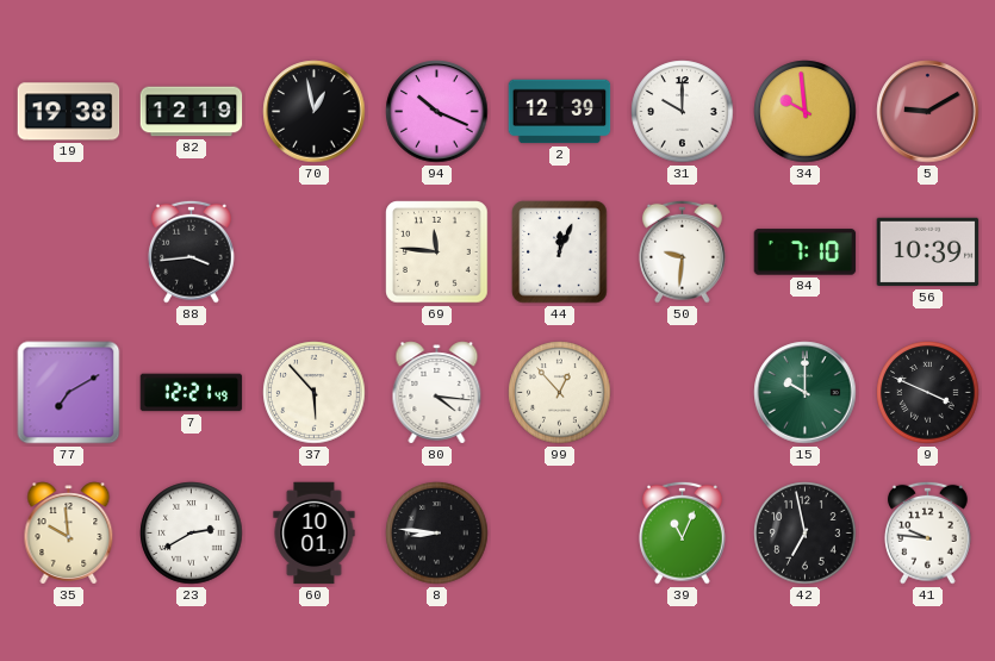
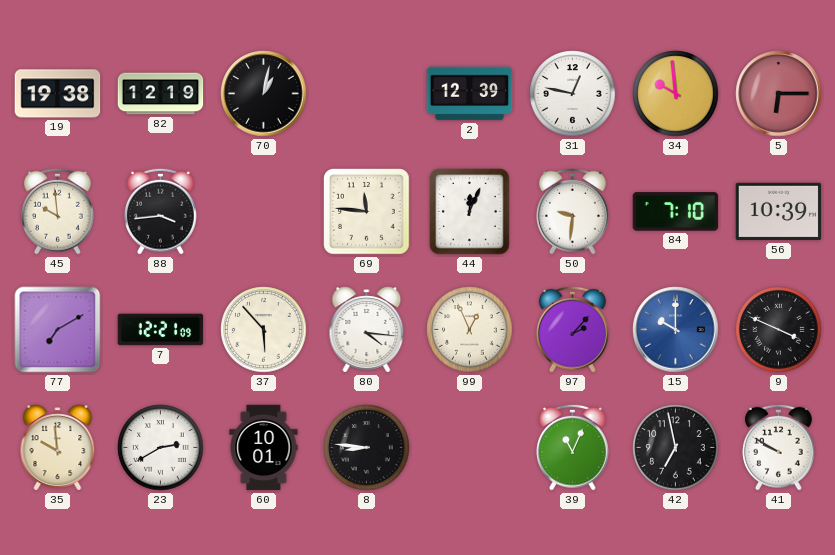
70: 12:58 -> 1:02
94: 10:19 -> none
31: 10:00 -> 12:47
5: 9:10 -> 6:15
45: none -> 9:59
7: 12:21:49 -> 12:21:09
99: 12:53 -> 12:56
97: none -> 2:07
15 dial: green -> blue
41: 9:46 -> 9:50
